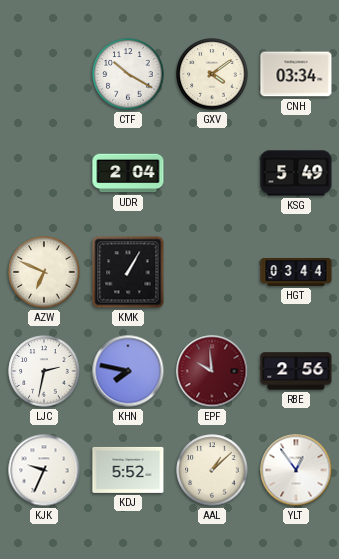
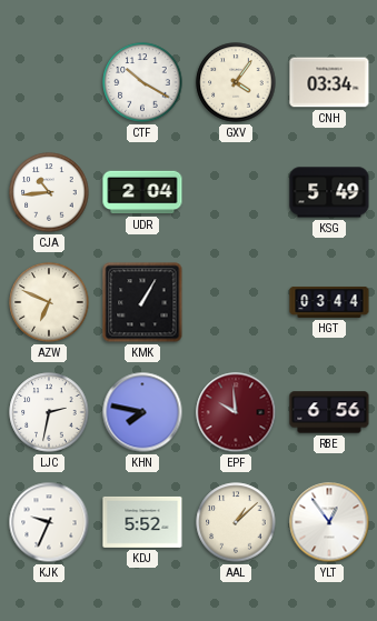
GXV: 4:09 -> 4:06
CJA: none -> 10:44
RBE: 2:56 -> 6:56
